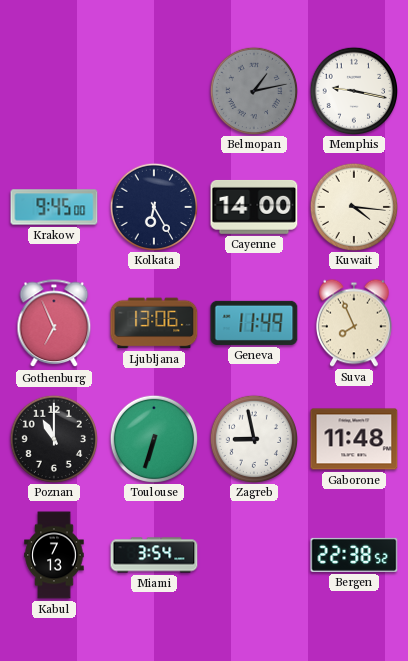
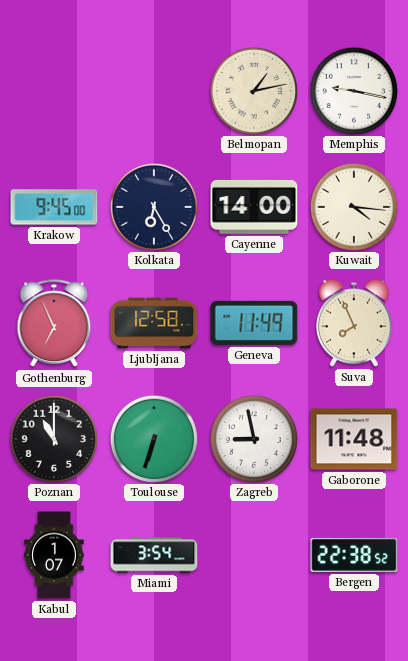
Belmopan dial: grey -> cream
Ljubljana: 13:06 -> 12:58
Kabul: 7:13 -> 1:07
